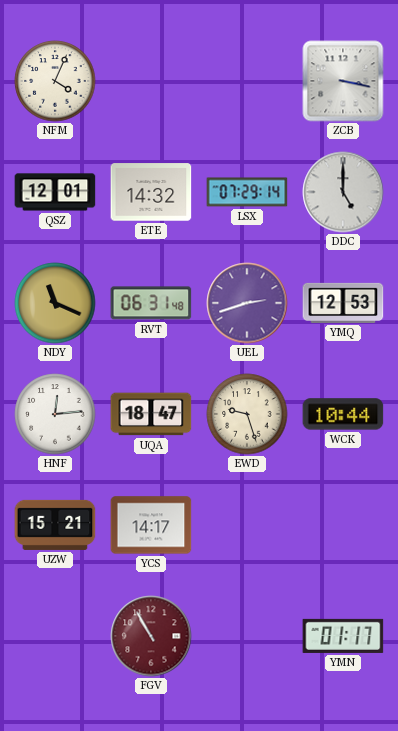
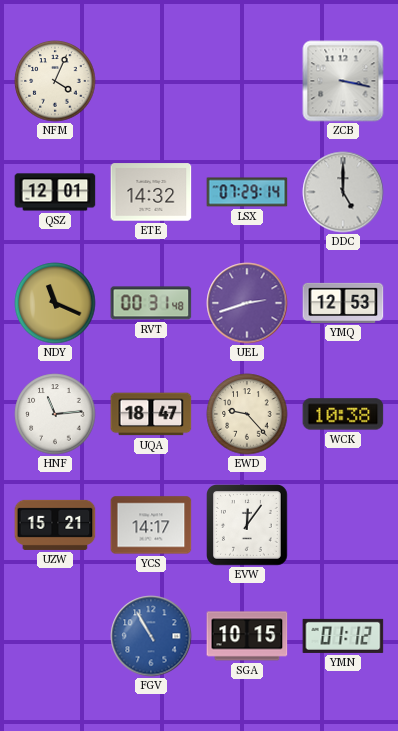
RVT: 06:31 -> 00:31
HNF: 12:14 -> 11:14
EWD: 9:27 -> 9:23
WCK: 10:44 -> 10:38
EVW: none -> 12:06
FGV dial: burgundy -> blue
SGA: none -> 10:15
YMN: 01:17 -> 01:12
